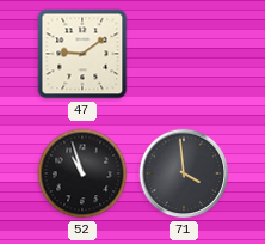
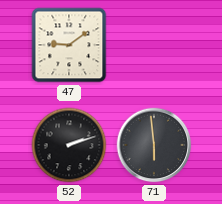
52: 10:57 -> 2:12
71: 3:59 -> 5:59
